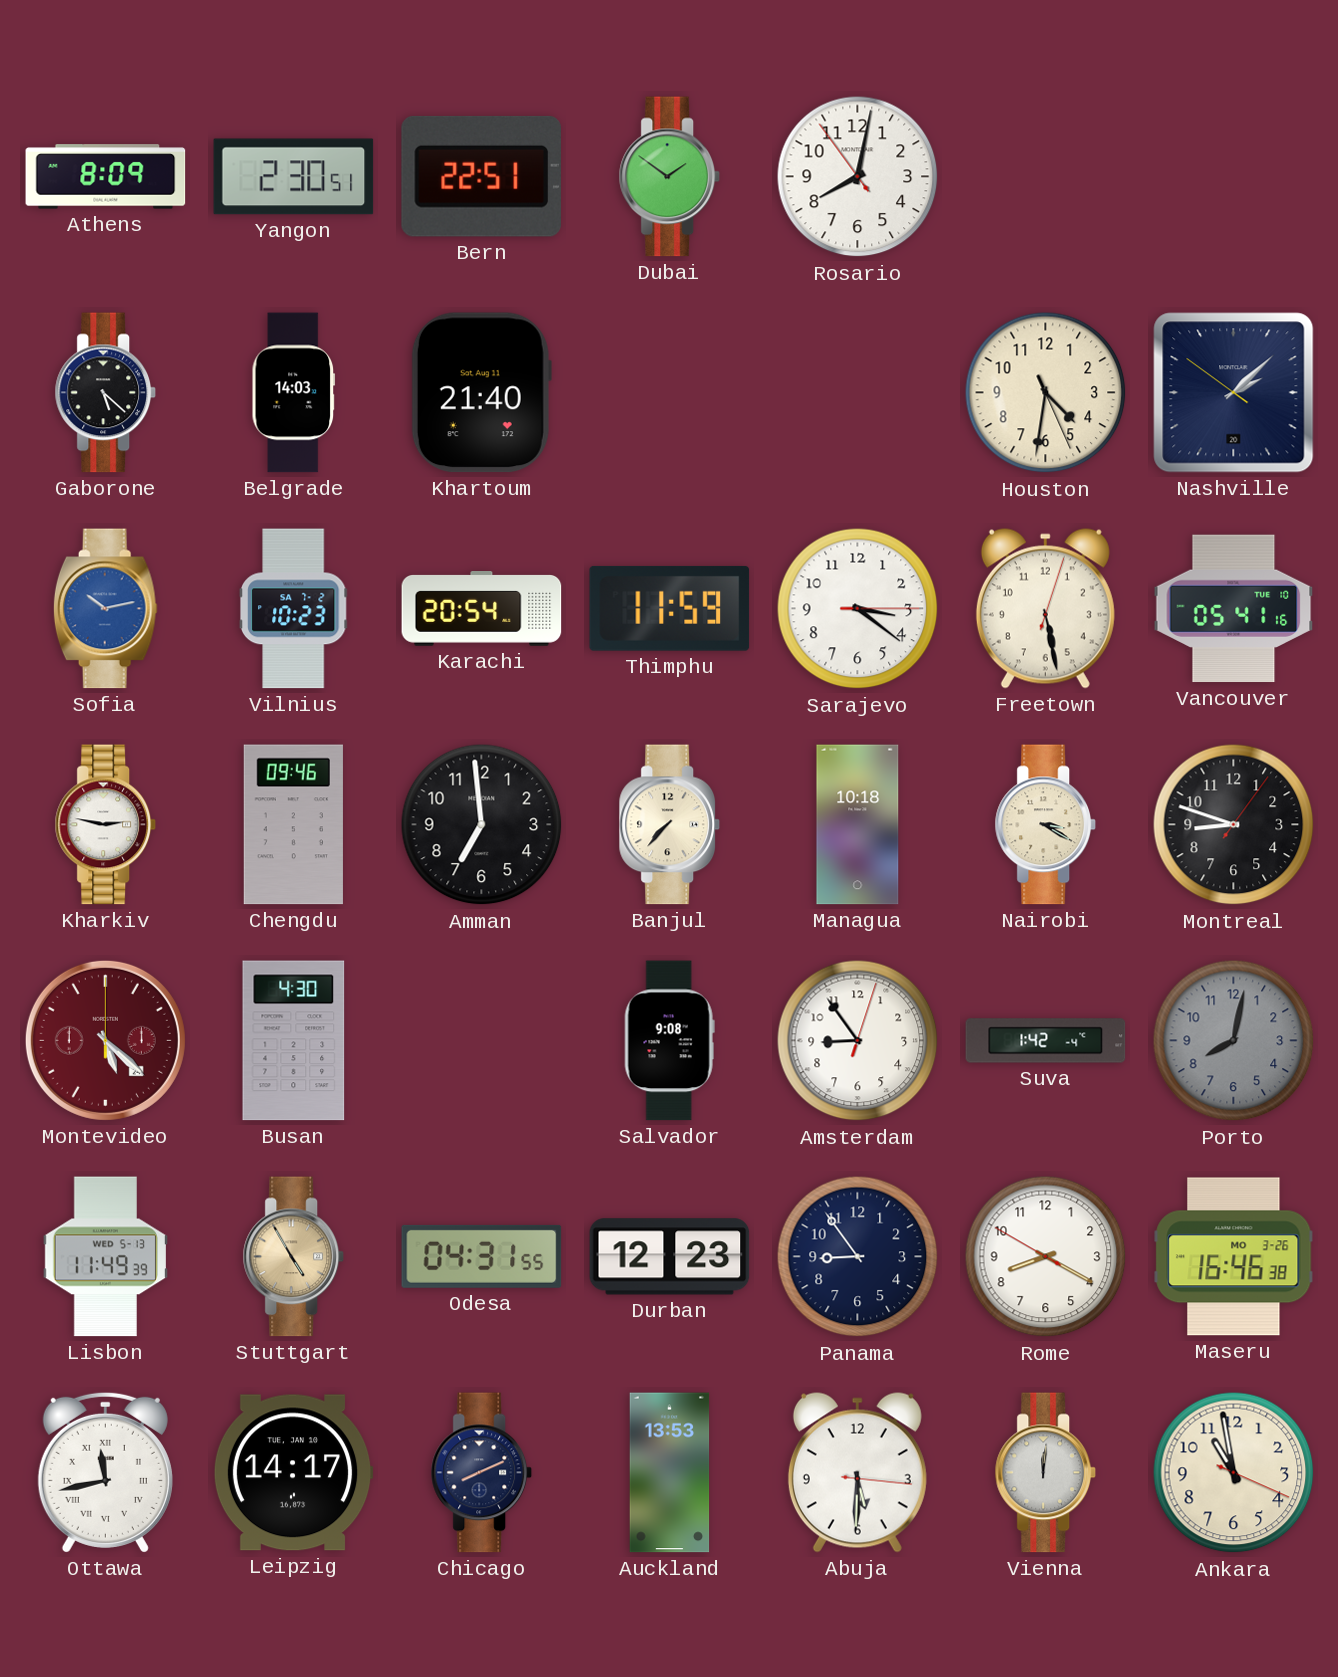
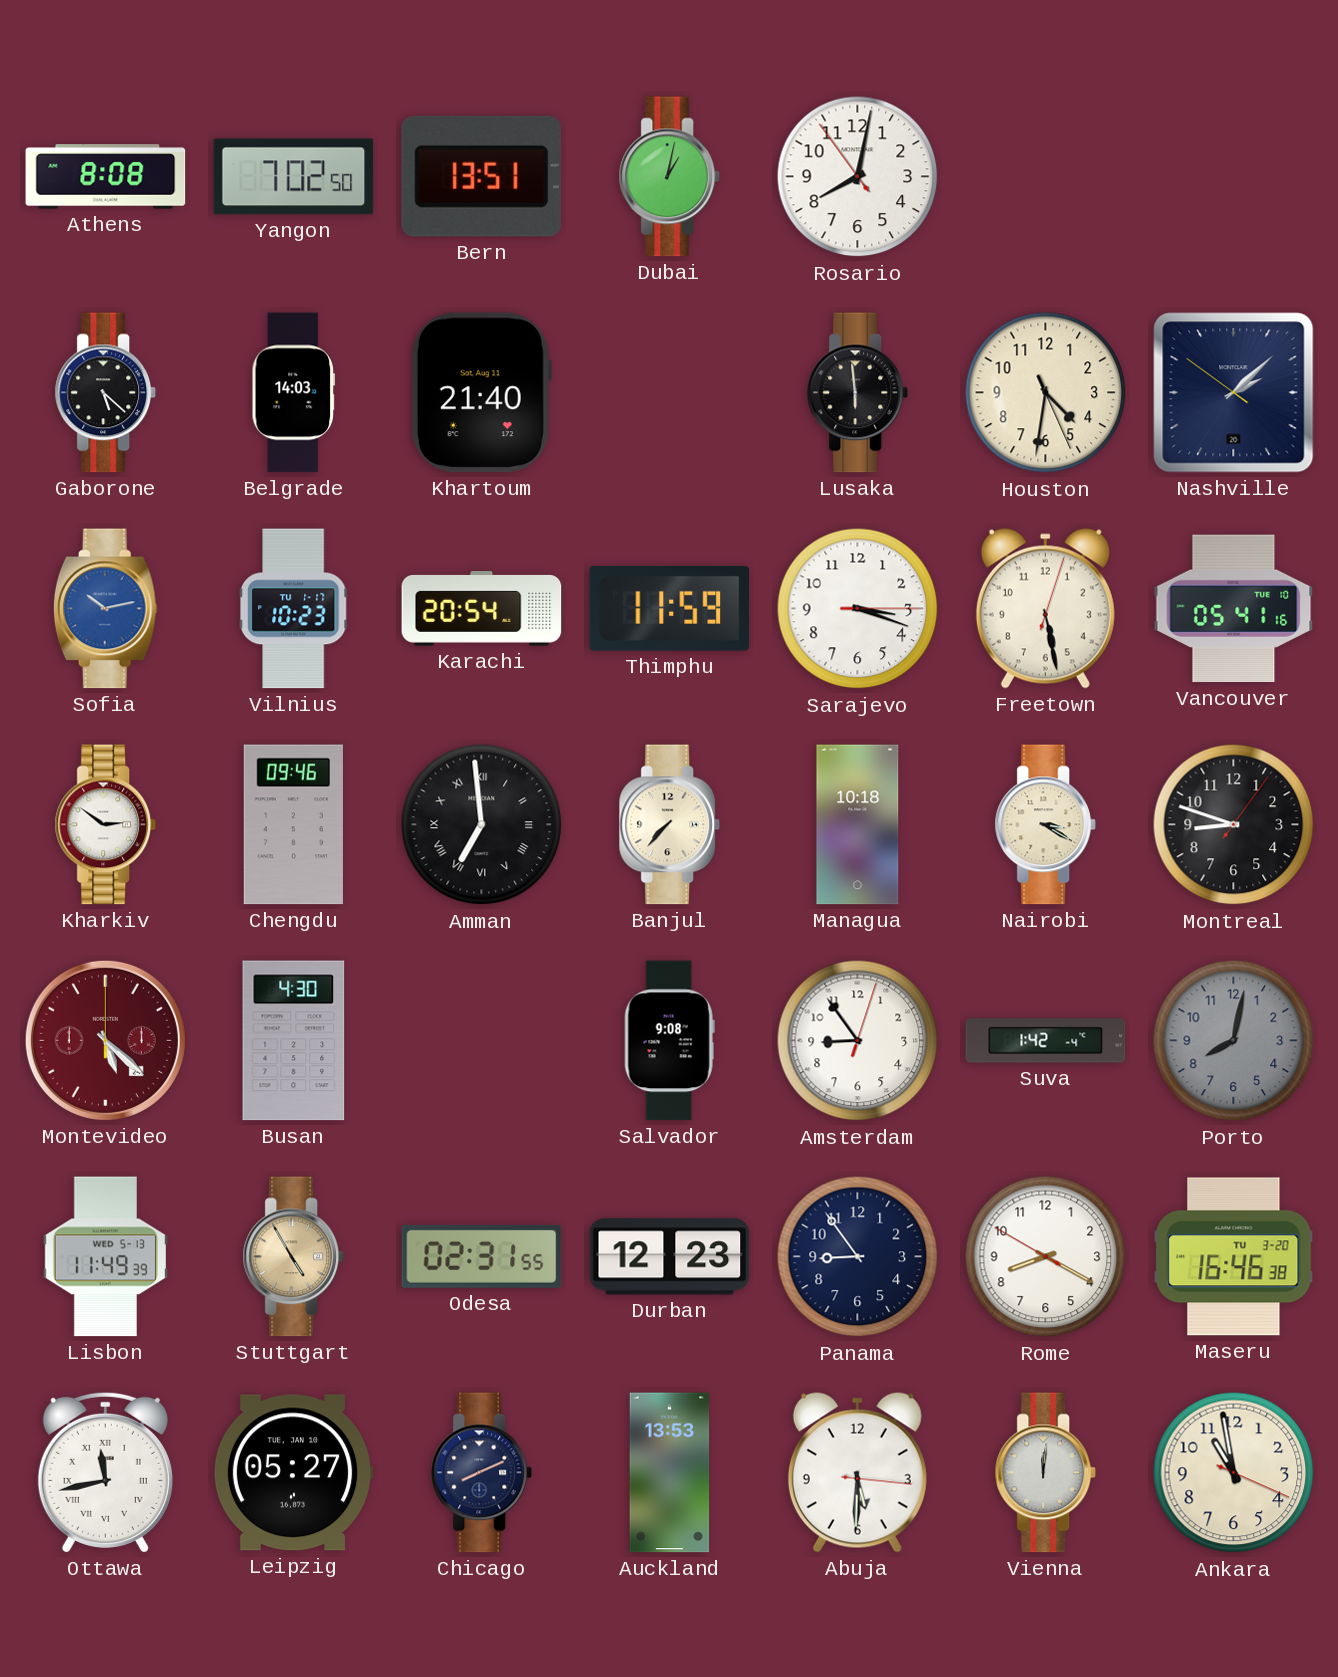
Athens: 8:09 -> 8:08
Yangon: 2:30 -> 7:02
Bern: 22:51 -> 13:51
Dubai: 1:51 -> 1:02
Lusaka: none -> 5:59
Vilnius date: SA 7-2 -> TU 1-17
Sarajevo: 3:21 -> 3:18
Kharkiv: 2:47 -> 2:51
Amman numerals: Arabic -> Roman
Odesa: 04:31 -> 02:31
Maseru date: MO 3-26 -> TU 3-20
Leipzig: 14:17 -> 05:27
